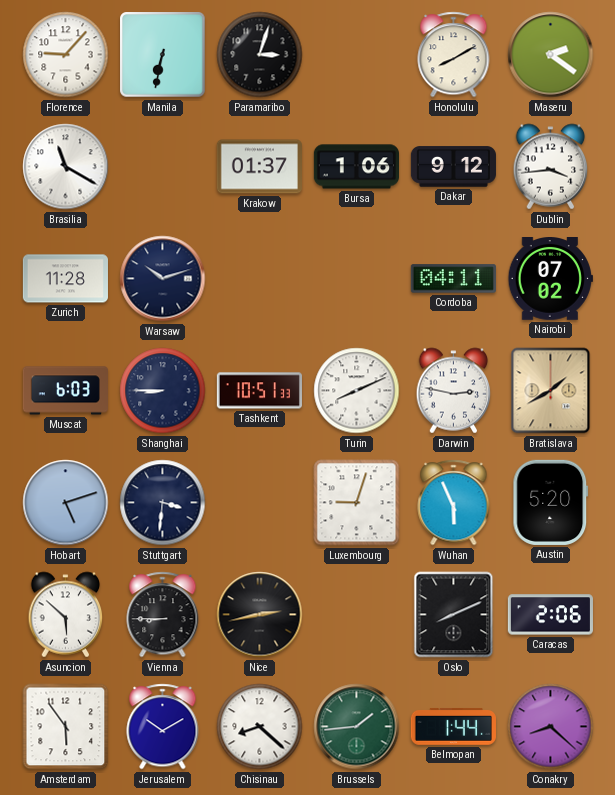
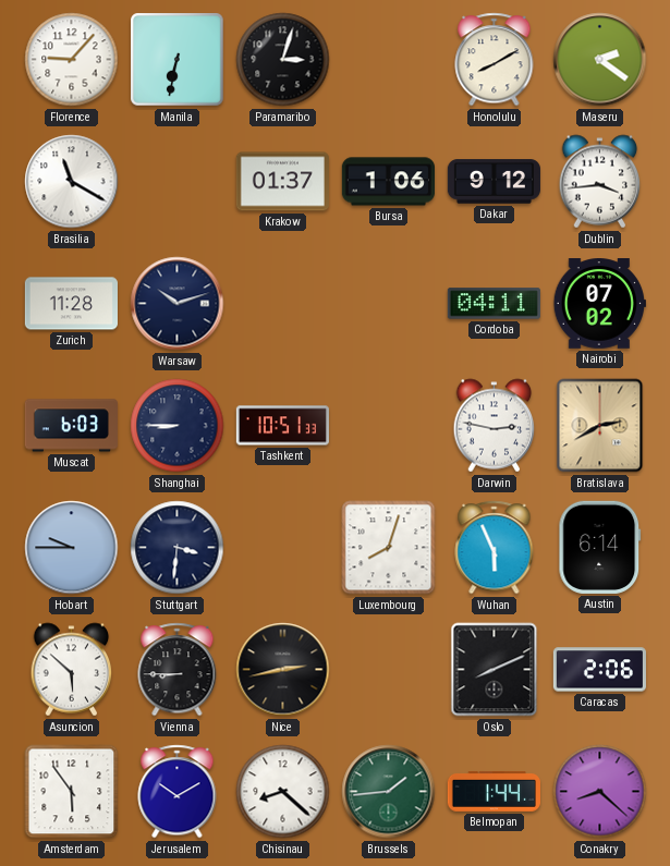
Turin: 8:11 -> none
Bratislava: 1:40 -> 2:40
Hobart: 5:12 -> 9:45
Luxembourg: 9:03 -> 8:03
Austin: 5:20 -> 6:14
